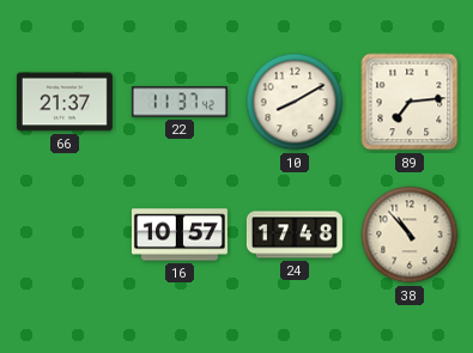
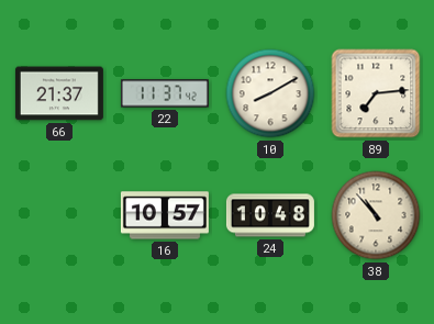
24: 17:48 -> 10:48
